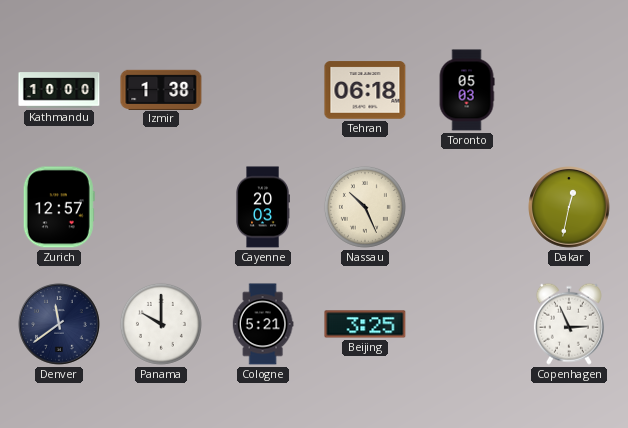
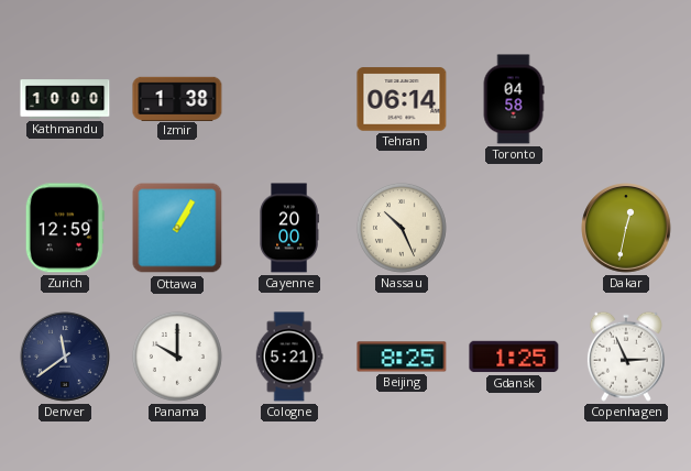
Tehran: 06:18 -> 06:14
Toronto: 05:03 -> 04:58
Zurich: 12:57 -> 12:59
Ottawa: none -> 1:05
Cayenne: 20:03 -> 20:00
Beijing: 3:25 -> 8:25
Gdansk: none -> 1:25
